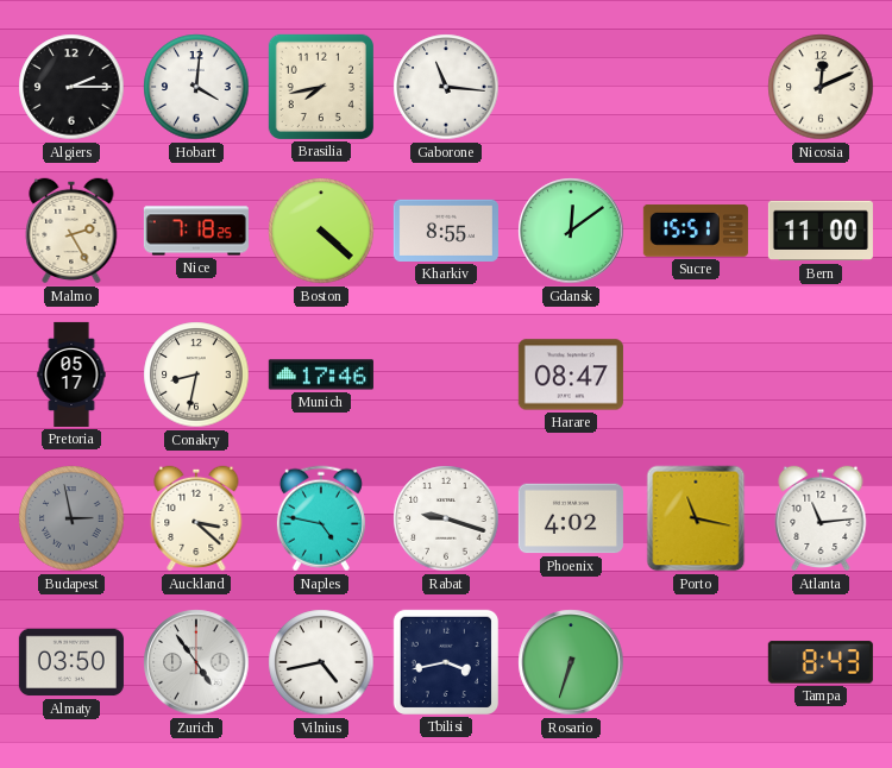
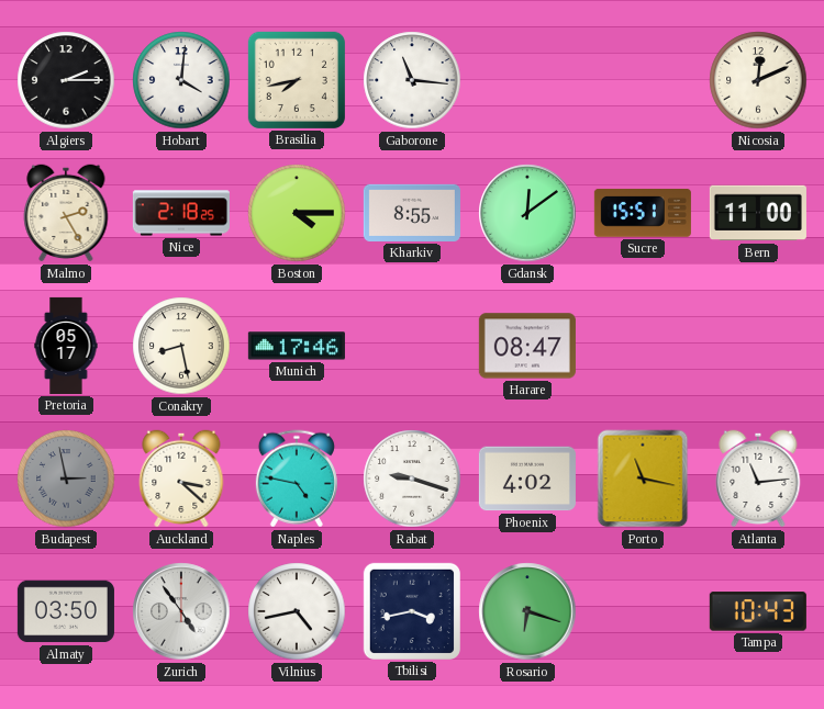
Nice: 7:18 -> 2:18
Boston: 4:22 -> 4:15
Conakry: 8:32 -> 8:28
Rosario: 6:33 -> 6:18
Tampa: 8:43 -> 10:43
